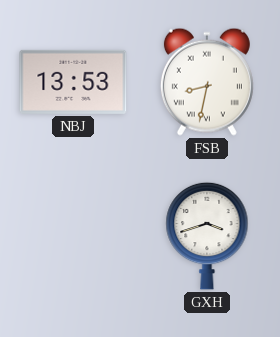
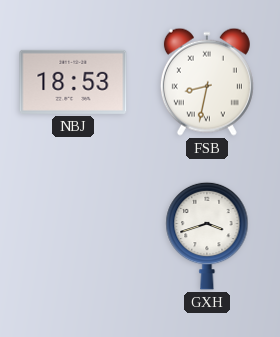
NBJ: 13:53 -> 18:53
